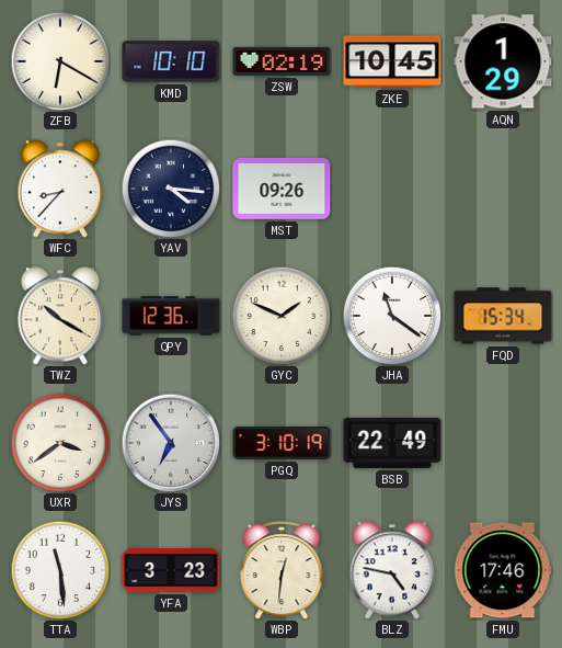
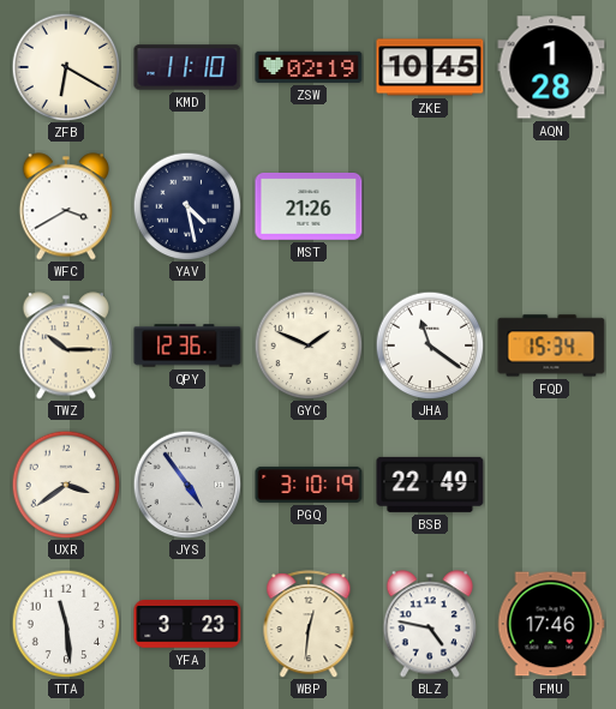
KMD: 10:10 -> 11:10
AQN: 1:29 -> 1:28
WFC: 8:37 -> 3:40
YAV: 4:16 -> 4:28
MST: 09:26 -> 21:26
TWZ: 10:20 -> 10:15
JYS: 6:54 -> 4:54
